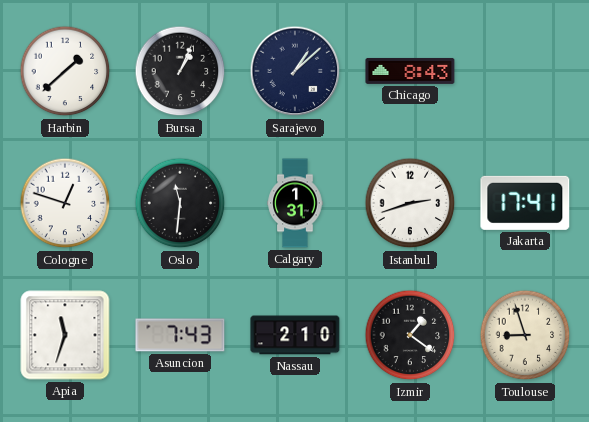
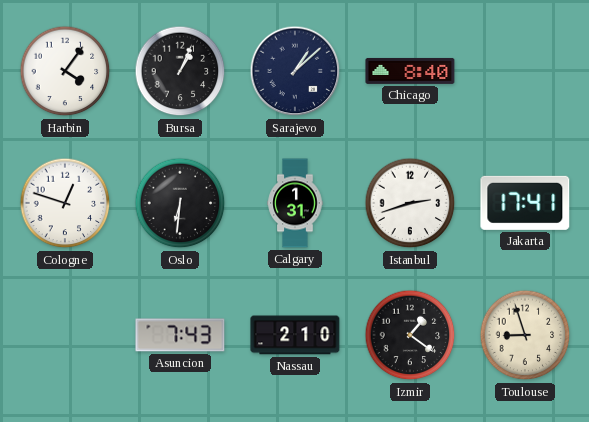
Harbin: 1:38 -> 4:06
Chicago: 8:43 -> 8:40
Oslo: 11:31 -> 6:31
Apia: 11:33 -> none
